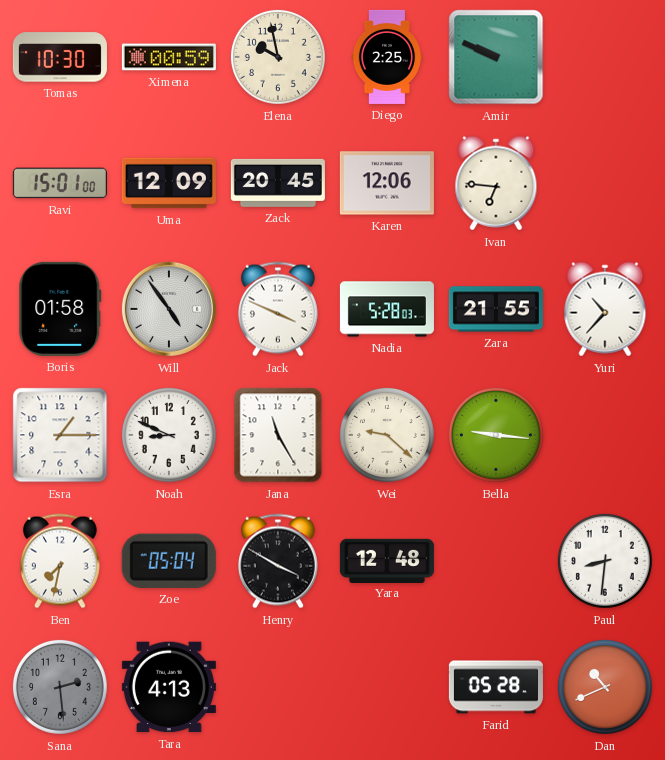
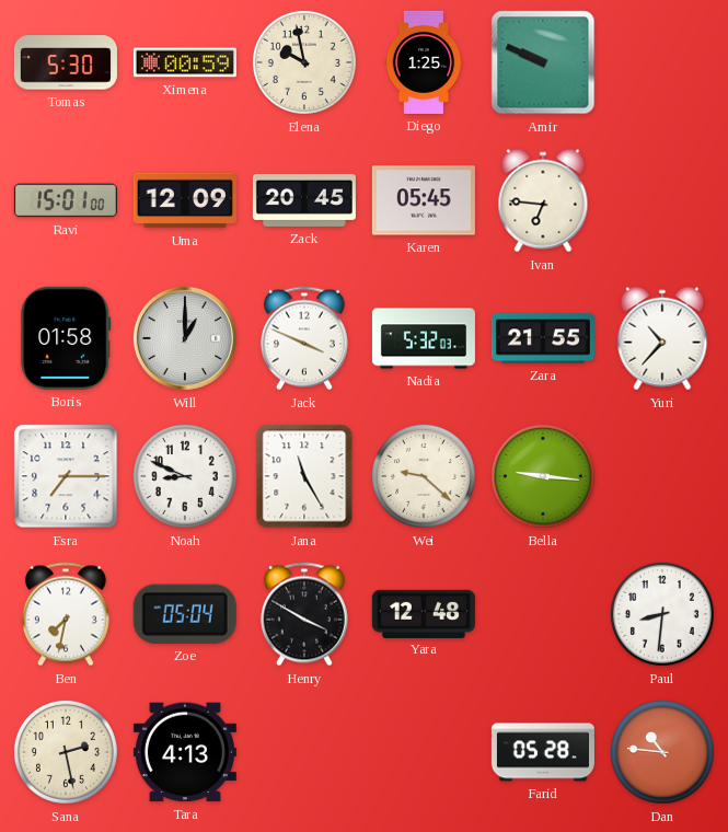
Tomas: 10:30 -> 5:30
Diego: 2:25 -> 1:25
Karen: 12:06 -> 05:45
Will: 4:54 -> 1:00
Nadia: 5:28 -> 5:32
Esra: 1:15 -> 7:15
Sana: 2:29 -> 2:28
Sana dial: grey -> cream
Dan: 10:41 -> 10:46
